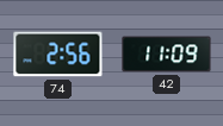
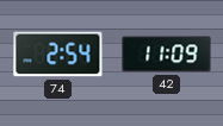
74: 2:56 -> 2:54
